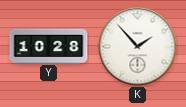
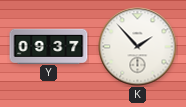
Y: 10:28 -> 09:37
